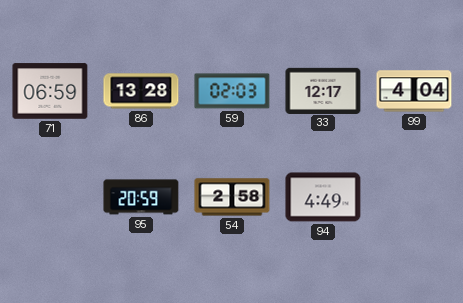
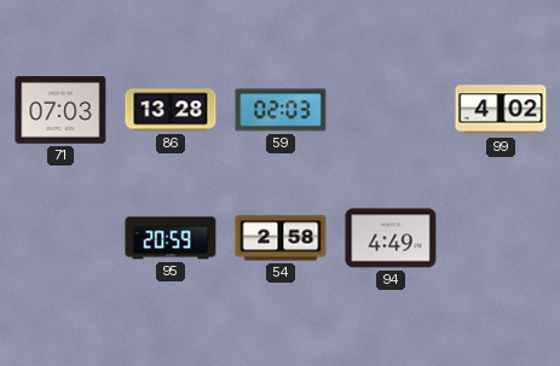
71: 06:59 -> 07:03
33: 12:17 -> none
99: 4:04 -> 4:02
